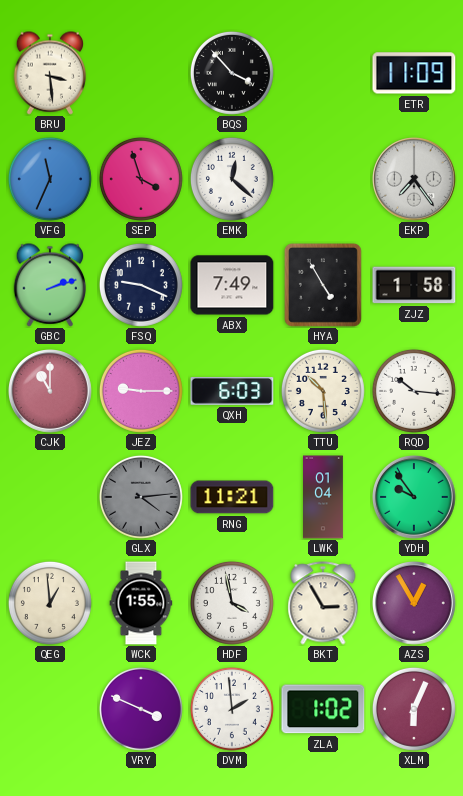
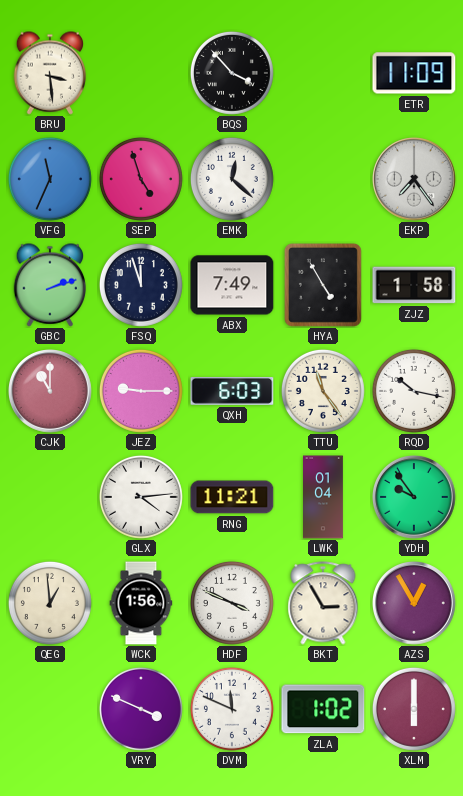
SEP: 3:57 -> 4:57
FSQ: 9:19 -> 11:57
TTU: 10:29 -> 11:24
RQD: 10:16 -> 10:17
GLX dial: grey -> white
WCK: 1:55 -> 1:56
HDF: 3:58 -> 3:49
DVM: 1:59 -> 11:49
XLM: 6:04 -> 6:00
